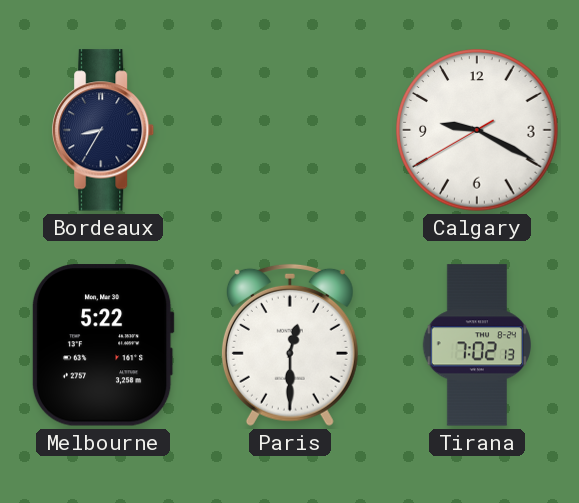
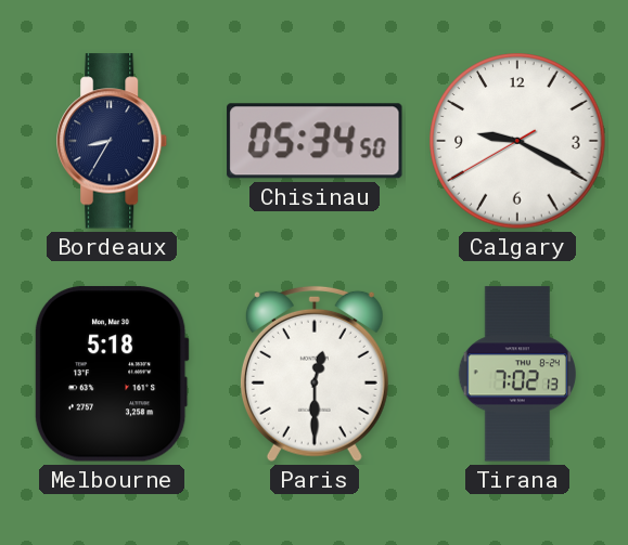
Chisinau: none -> 05:34
Melbourne: 5:22 -> 5:18
